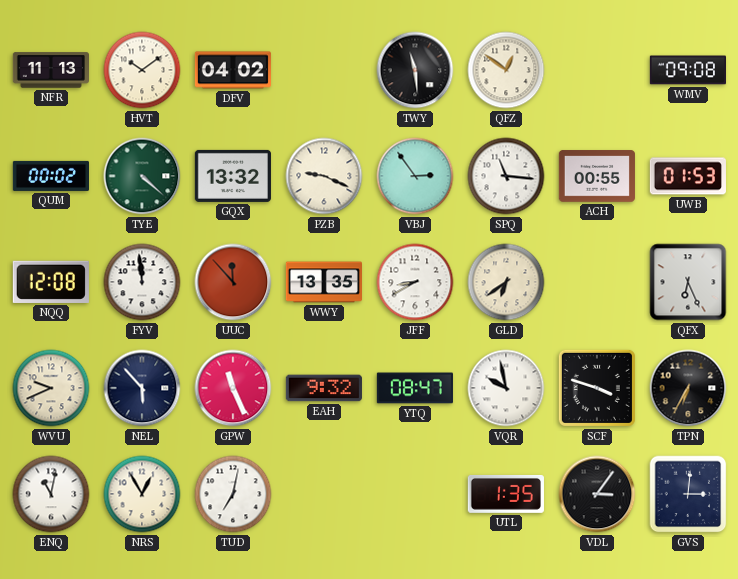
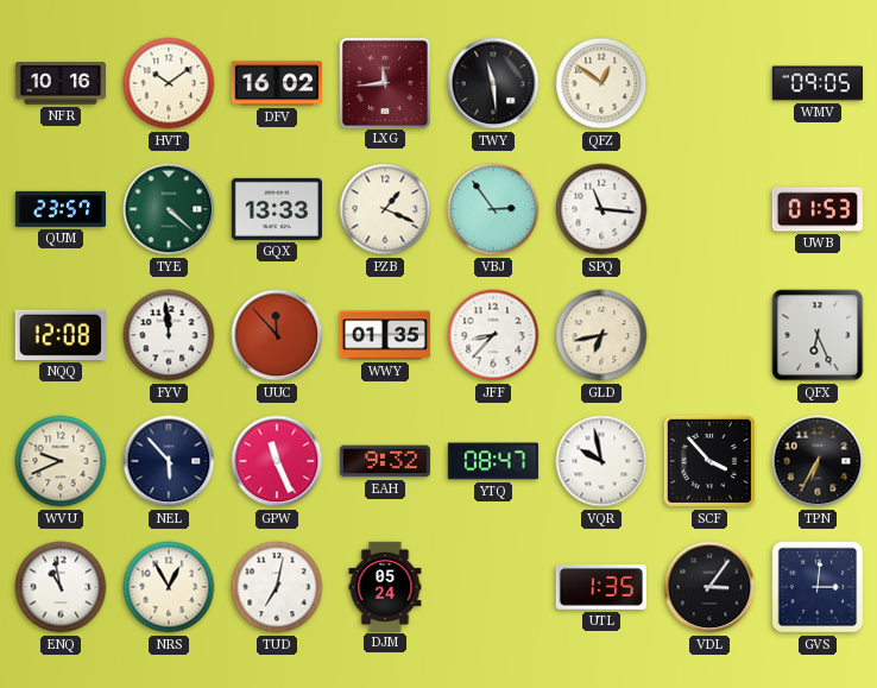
NFR: 11:13 -> 10:16
DFV: 04:02 -> 16:02
LXG: none -> 11:44
WMV: 09:08 -> 09:05
QUM: 00:02 -> 23:57
GQX: 13:32 -> 13:33
PZB: 9:19 -> 1:19
ACH: 00:55 -> none
WWY: 13:35 -> 01:35
JFF: 8:40 -> 8:37
GLD: 6:39 -> 6:43
SCF: 3:48 -> 3:53
ENQ: 11:02 -> 10:58
DJM: none -> 05:24
